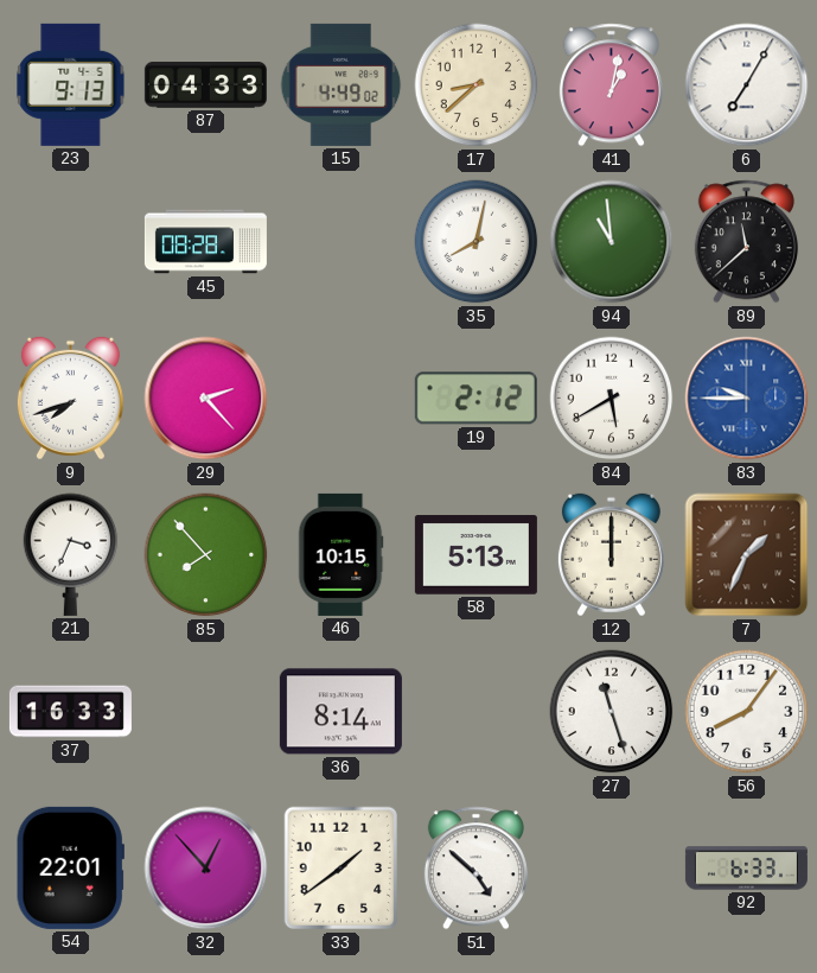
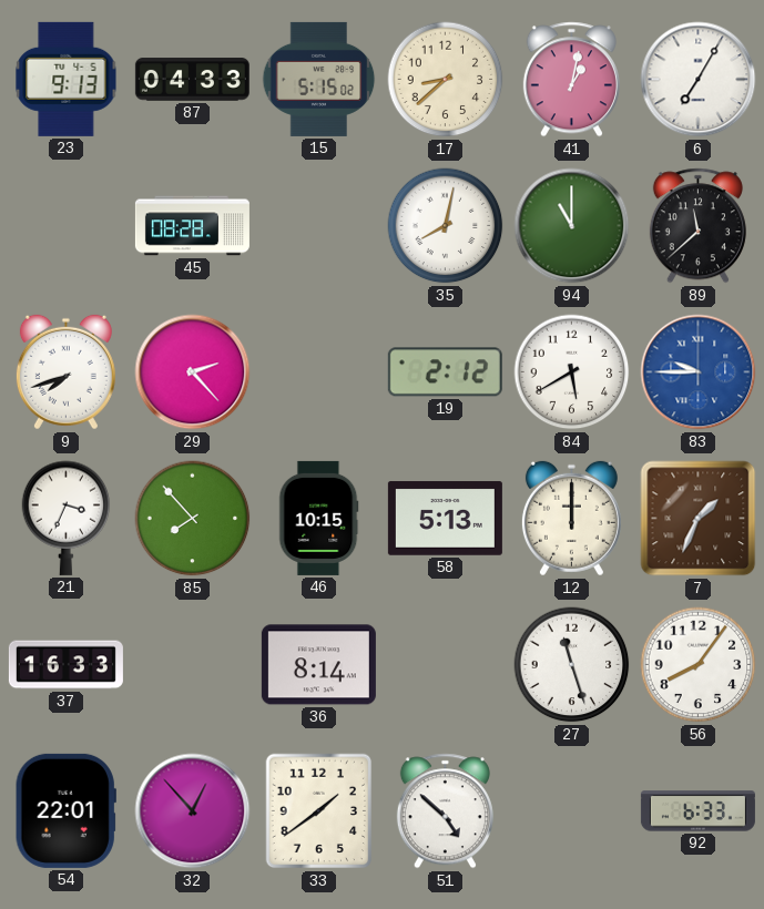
15: 4:49 -> 5:15
94: 10:59 -> 11:00
